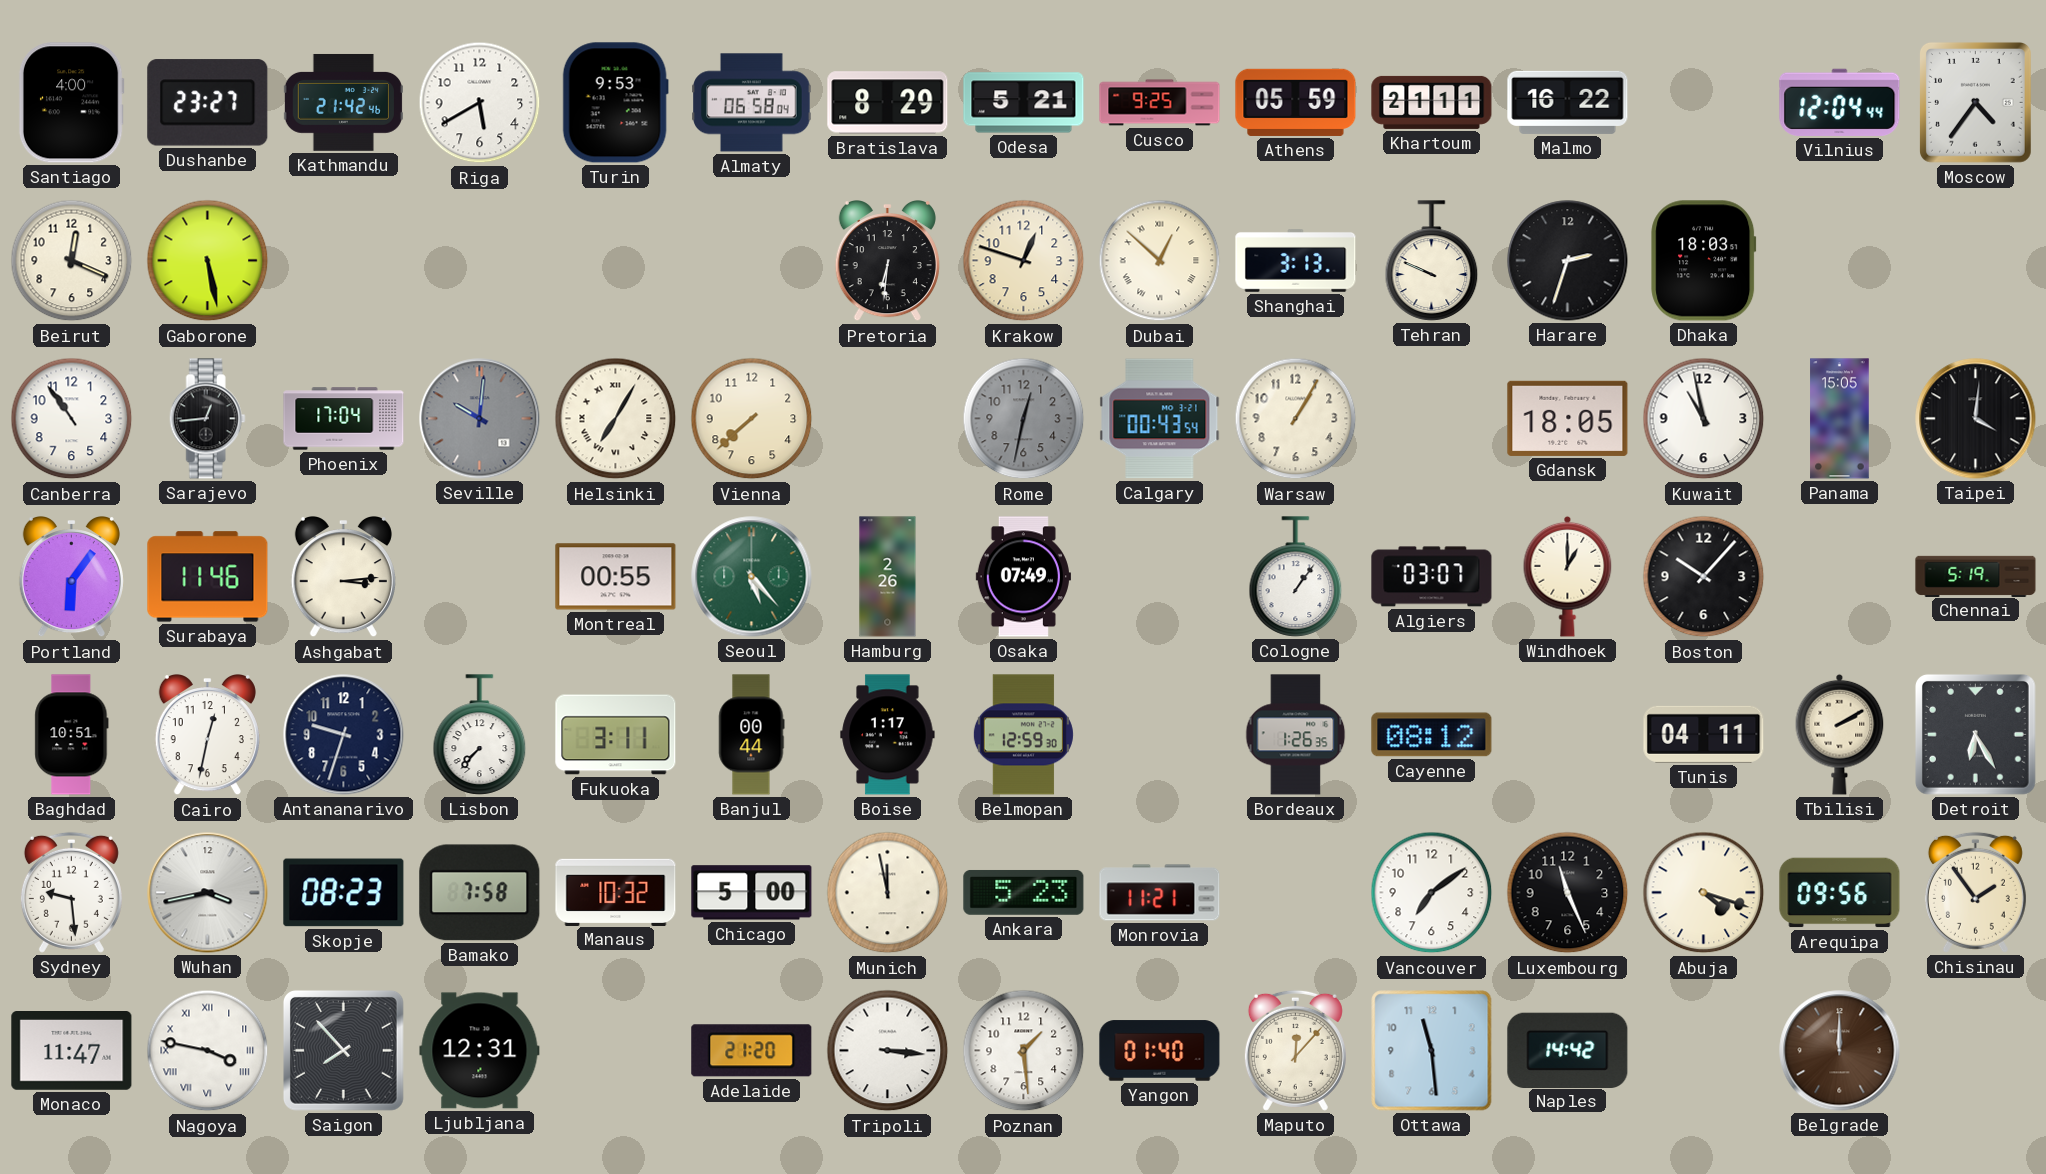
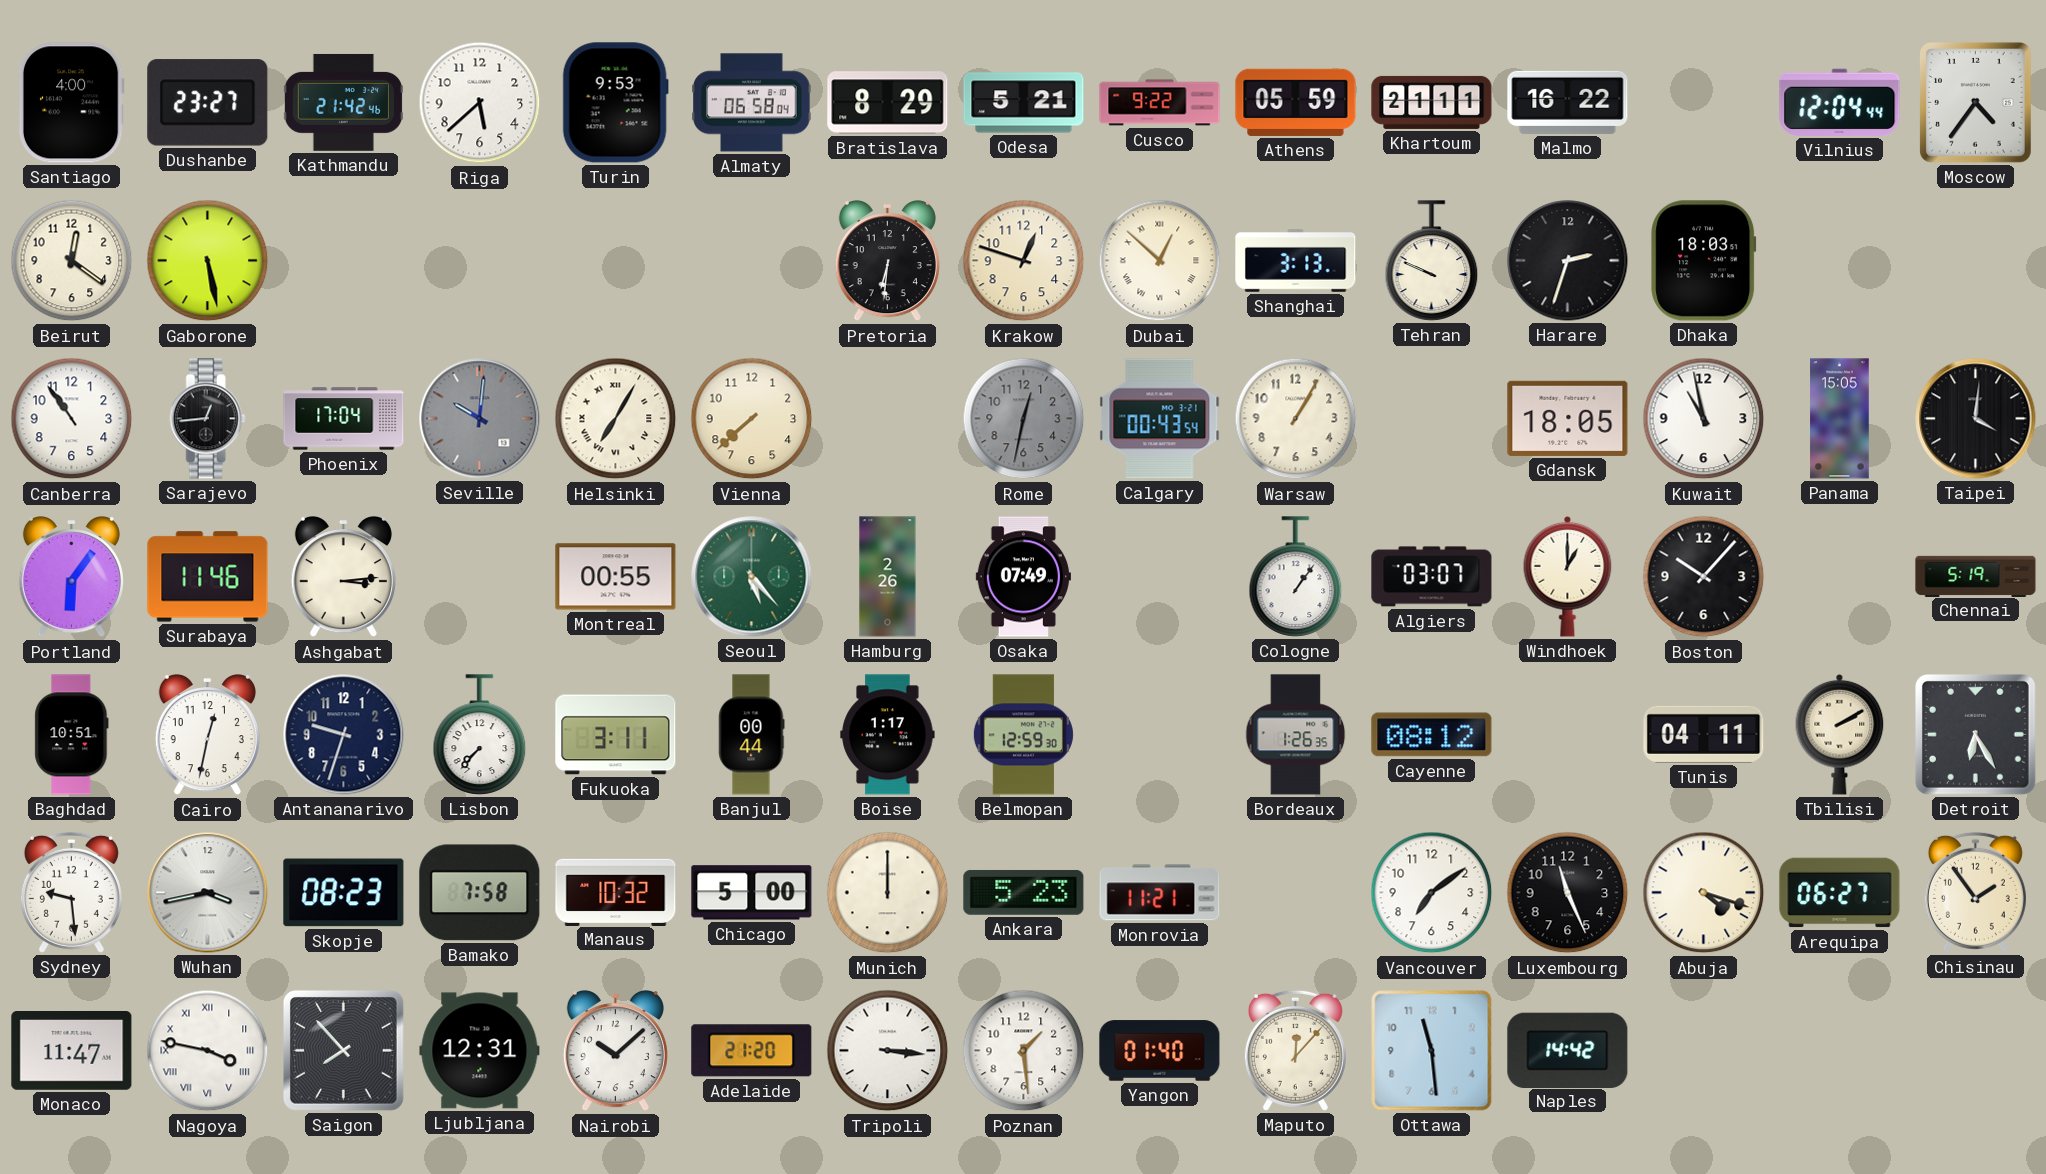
Riga: 5:40 -> 5:38
Cusco: 9:25 -> 9:22
Beirut: 12:19 -> 12:21
Munich: 11:58 -> 12:00
Arequipa: 09:56 -> 06:27
Nairobi: none -> 10:08
Belgrade: 12:00 -> none
